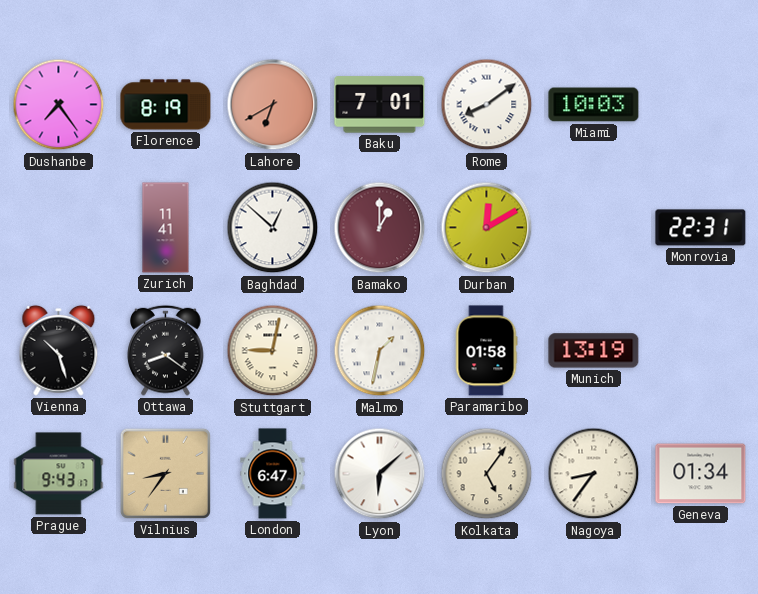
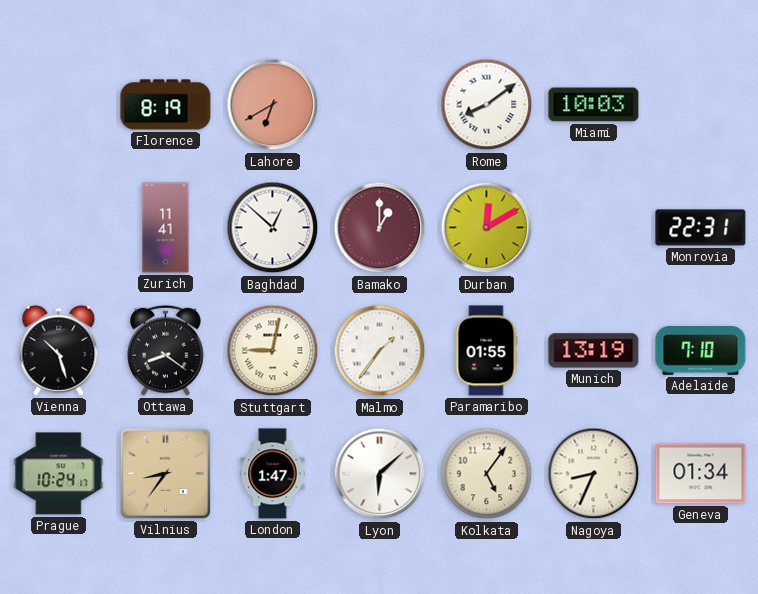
Dushanbe: 7:24 -> none
Baku: 7:01 -> none
Malmo: 1:32 -> 1:36
Paramaribo: 01:58 -> 01:55
Adelaide: none -> 7:10
Prague: 9:43 -> 10:24
London: 6:47 -> 1:47
Nagoya: 8:36 -> 8:34
